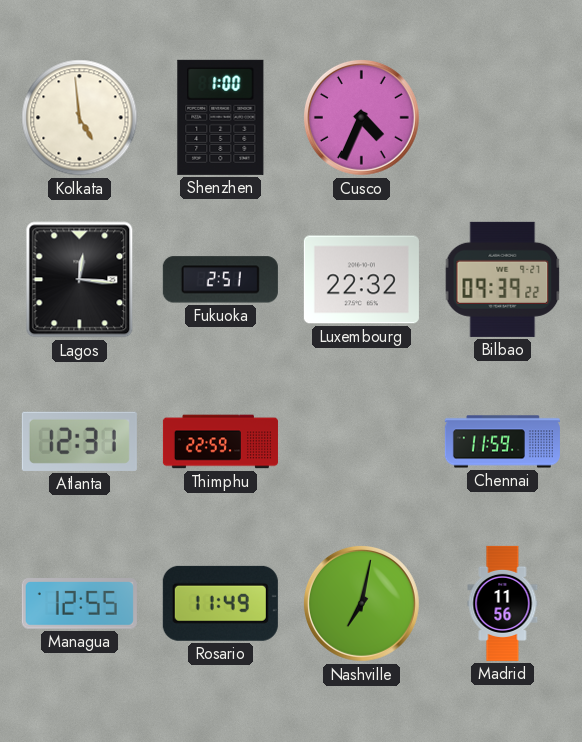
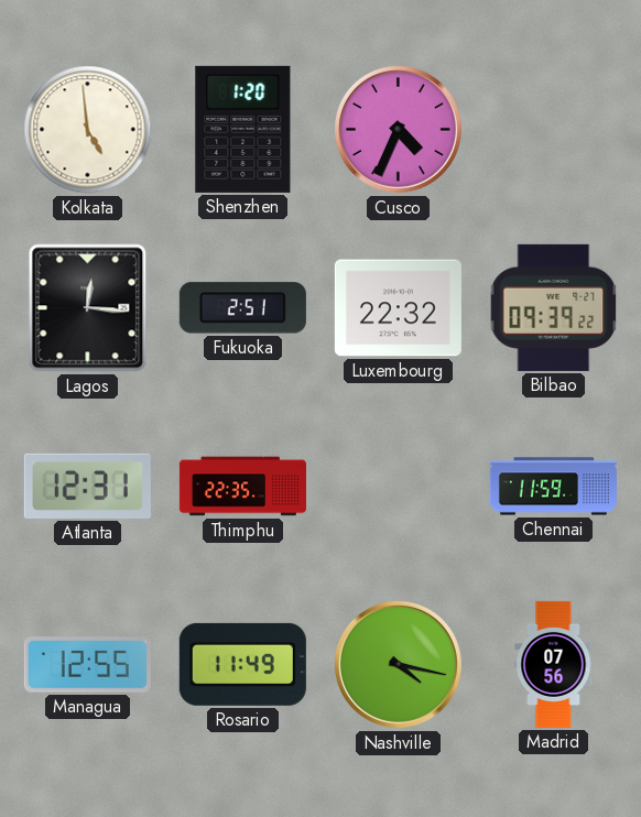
Shenzhen: 1:00 -> 1:20
Thimphu: 22:59 -> 22:35
Nashville: 7:02 -> 4:17
Madrid: 11:56 -> 07:56
